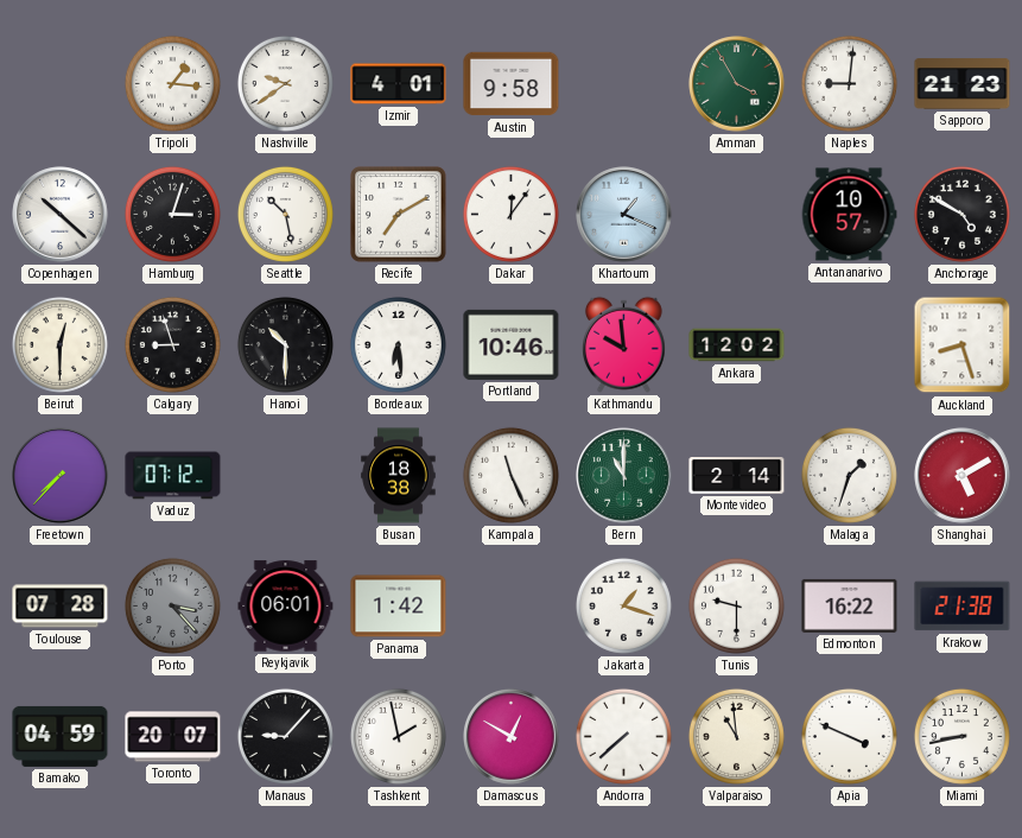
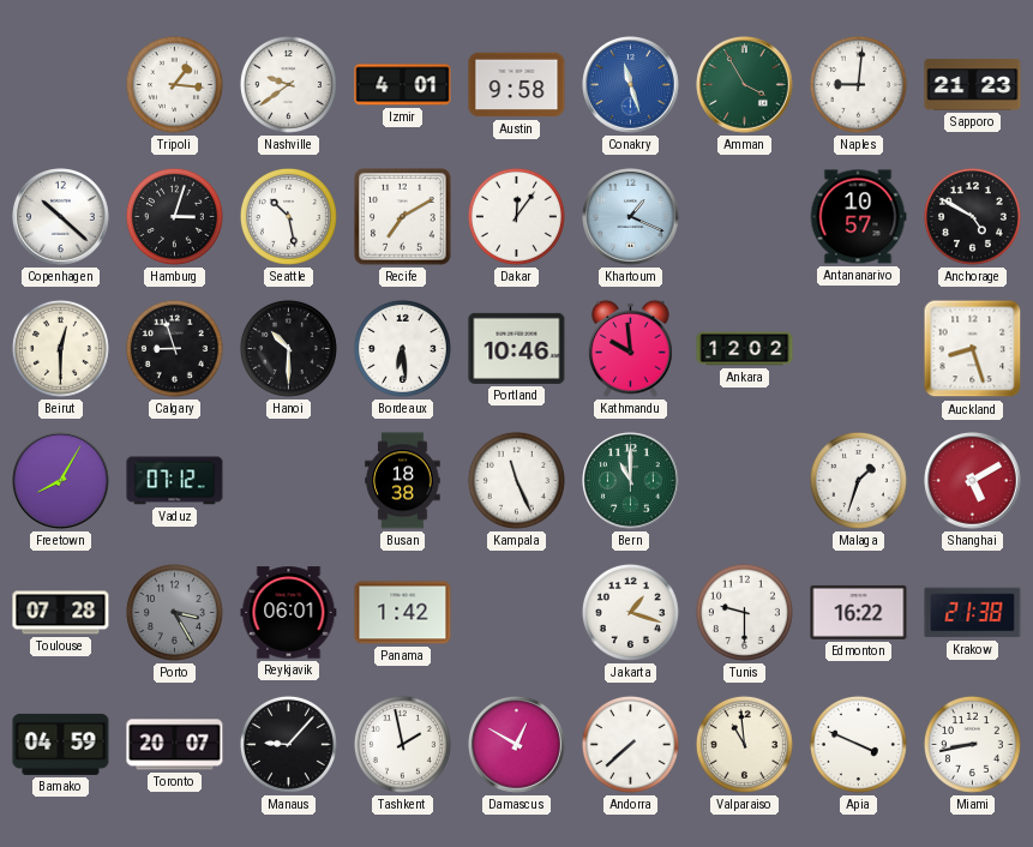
Conakry: none -> 11:27
Freetown: 7:37 -> 8:05
Montevideo: 2:14 -> none
Porto: 3:23 -> 3:25
